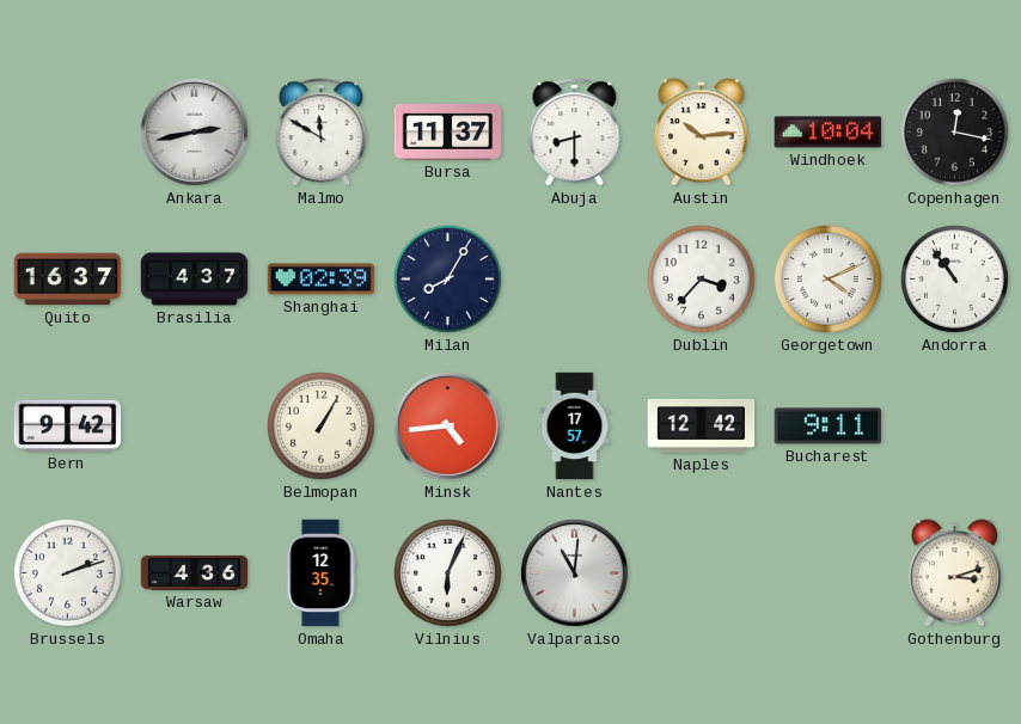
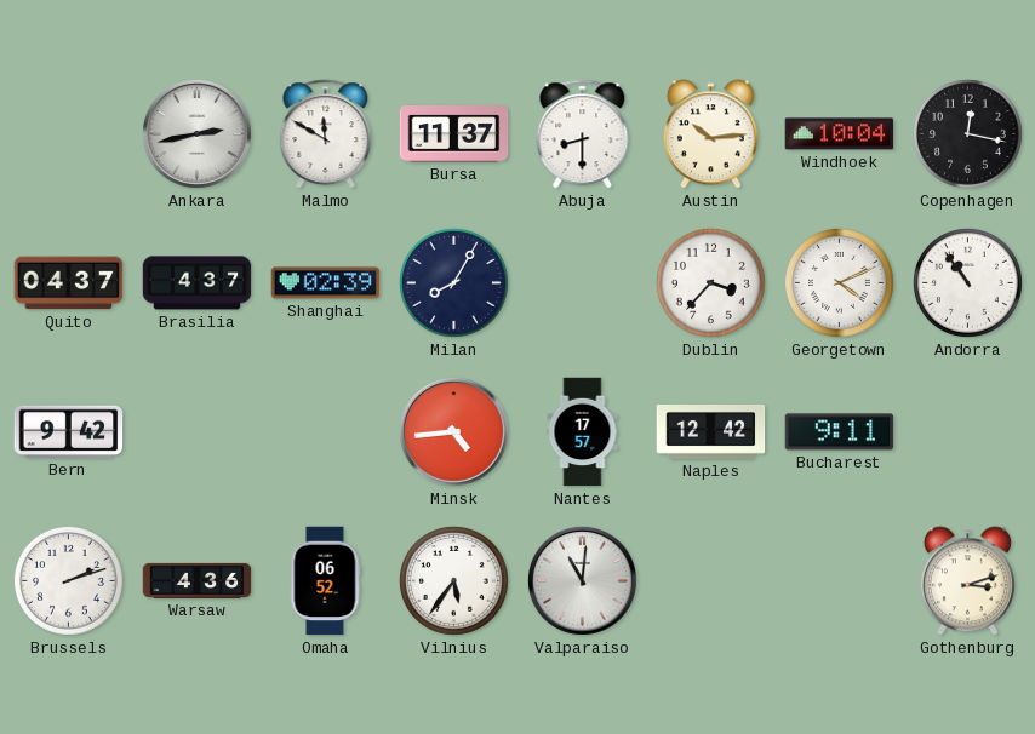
Quito: 16:37 -> 04:37
Belmopan: 1:05 -> none
Omaha: 12:35 -> 06:52
Vilnius: 6:04 -> 5:36
